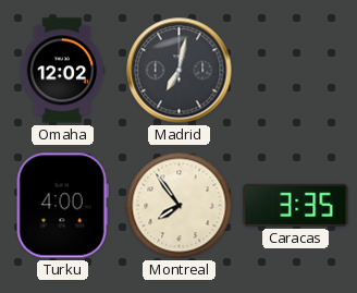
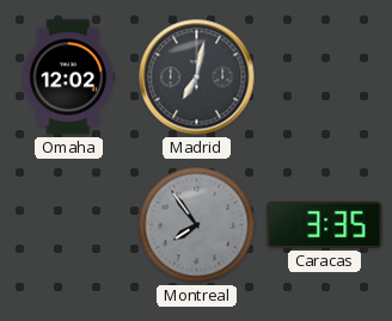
Turku: 4:00 -> none
Montreal dial: cream -> grey
